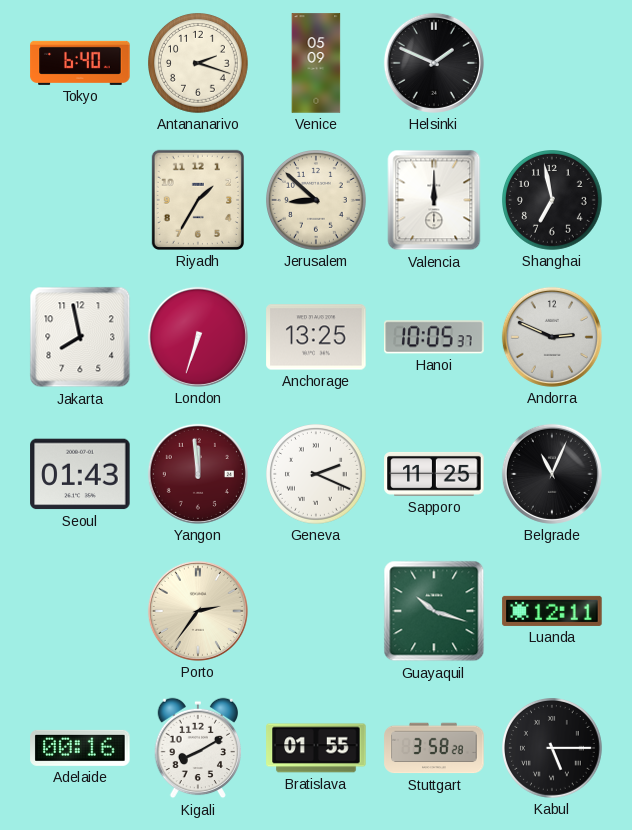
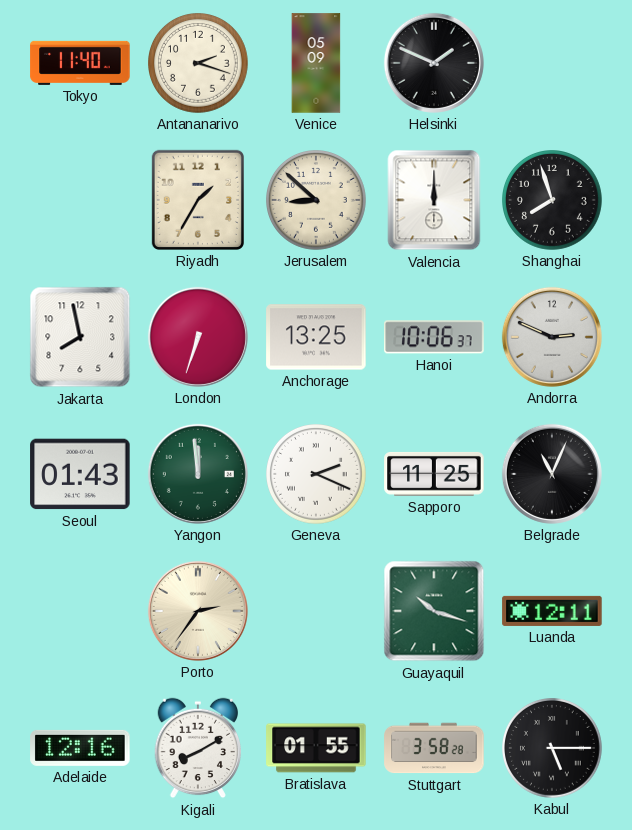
Tokyo: 6:40 -> 11:40
Shanghai: 6:58 -> 7:57
Hanoi: 10:05 -> 10:06
Yangon dial: burgundy -> green
Adelaide: 00:16 -> 12:16
